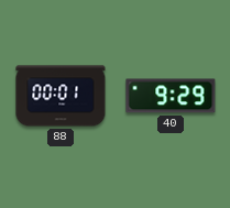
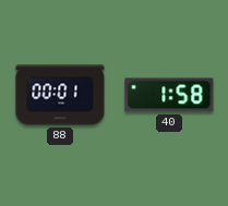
40: 9:29 -> 1:58
